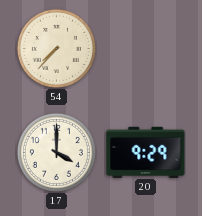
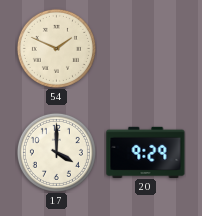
54: 7:37 -> 1:49
